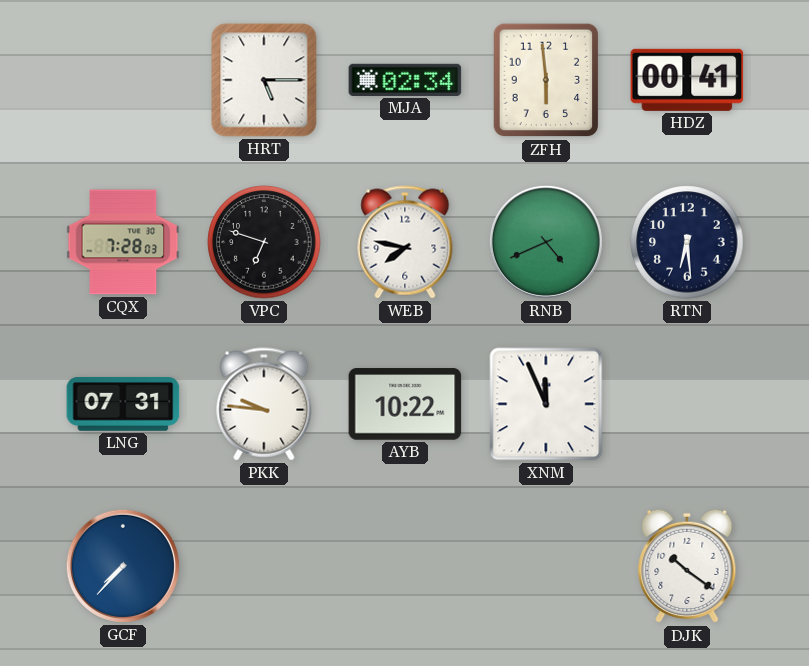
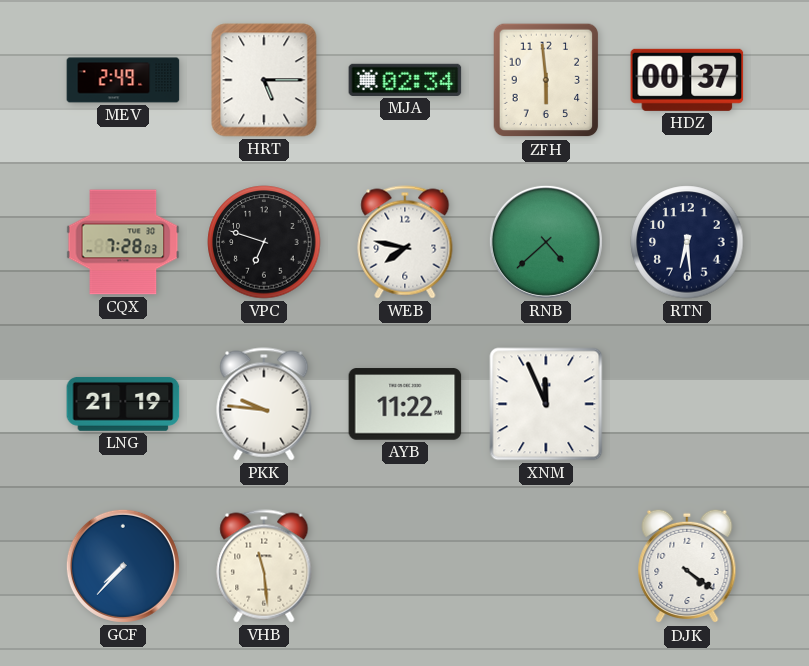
MEV: none -> 2:49
HDZ: 00:41 -> 00:37
RNB: 4:41 -> 4:38
LNG: 07:31 -> 21:19
AYB: 10:22 -> 11:22
VHB: none -> 11:29
DJK: 10:21 -> 4:21
